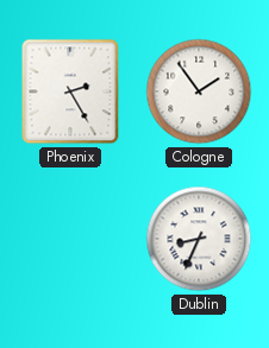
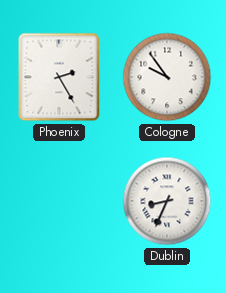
Cologne: 1:54 -> 9:54
